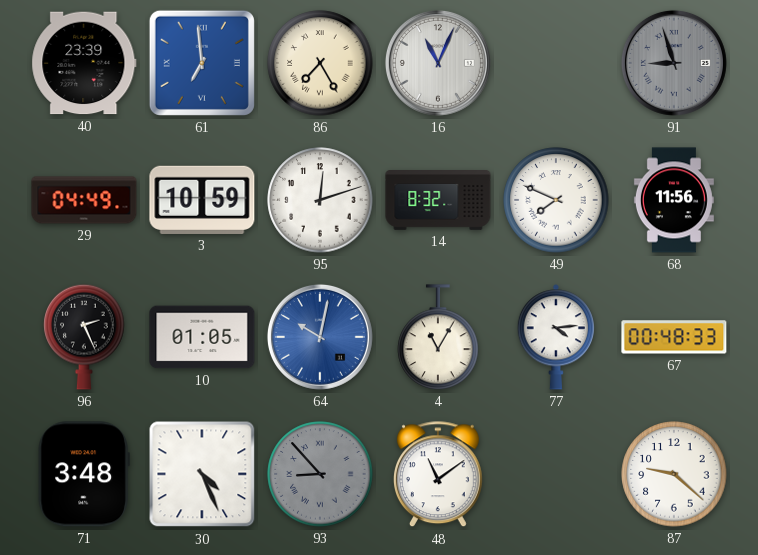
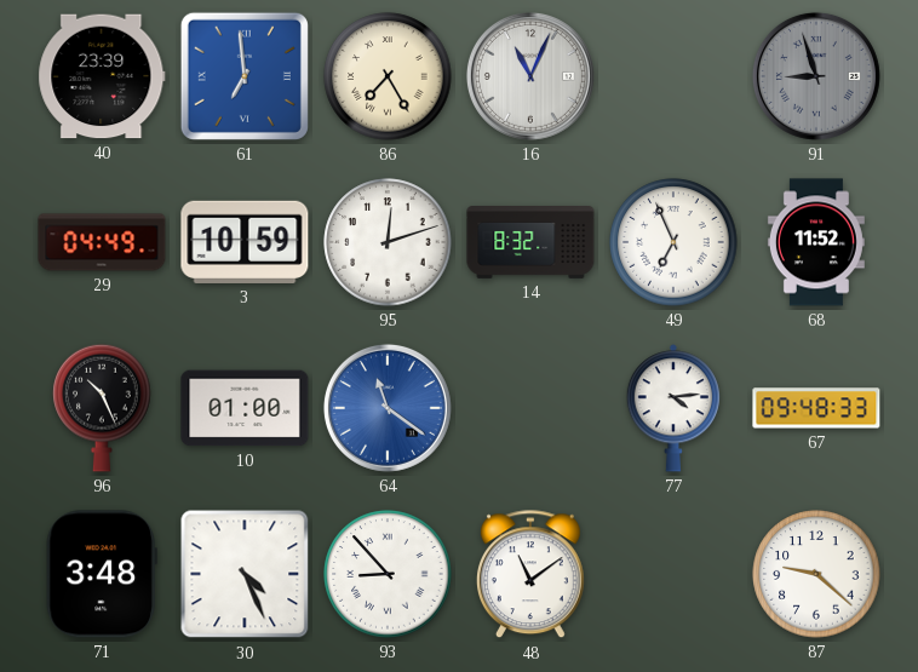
49: 7:49 -> 6:56
68: 11:56 -> 11:52
96: 2:26 -> 10:26
10: 01:05 -> 01:00
64: 10:02 -> 11:21
4: 11:05 -> none
67: 00:48 -> 09:48
93 dial: grey -> white
